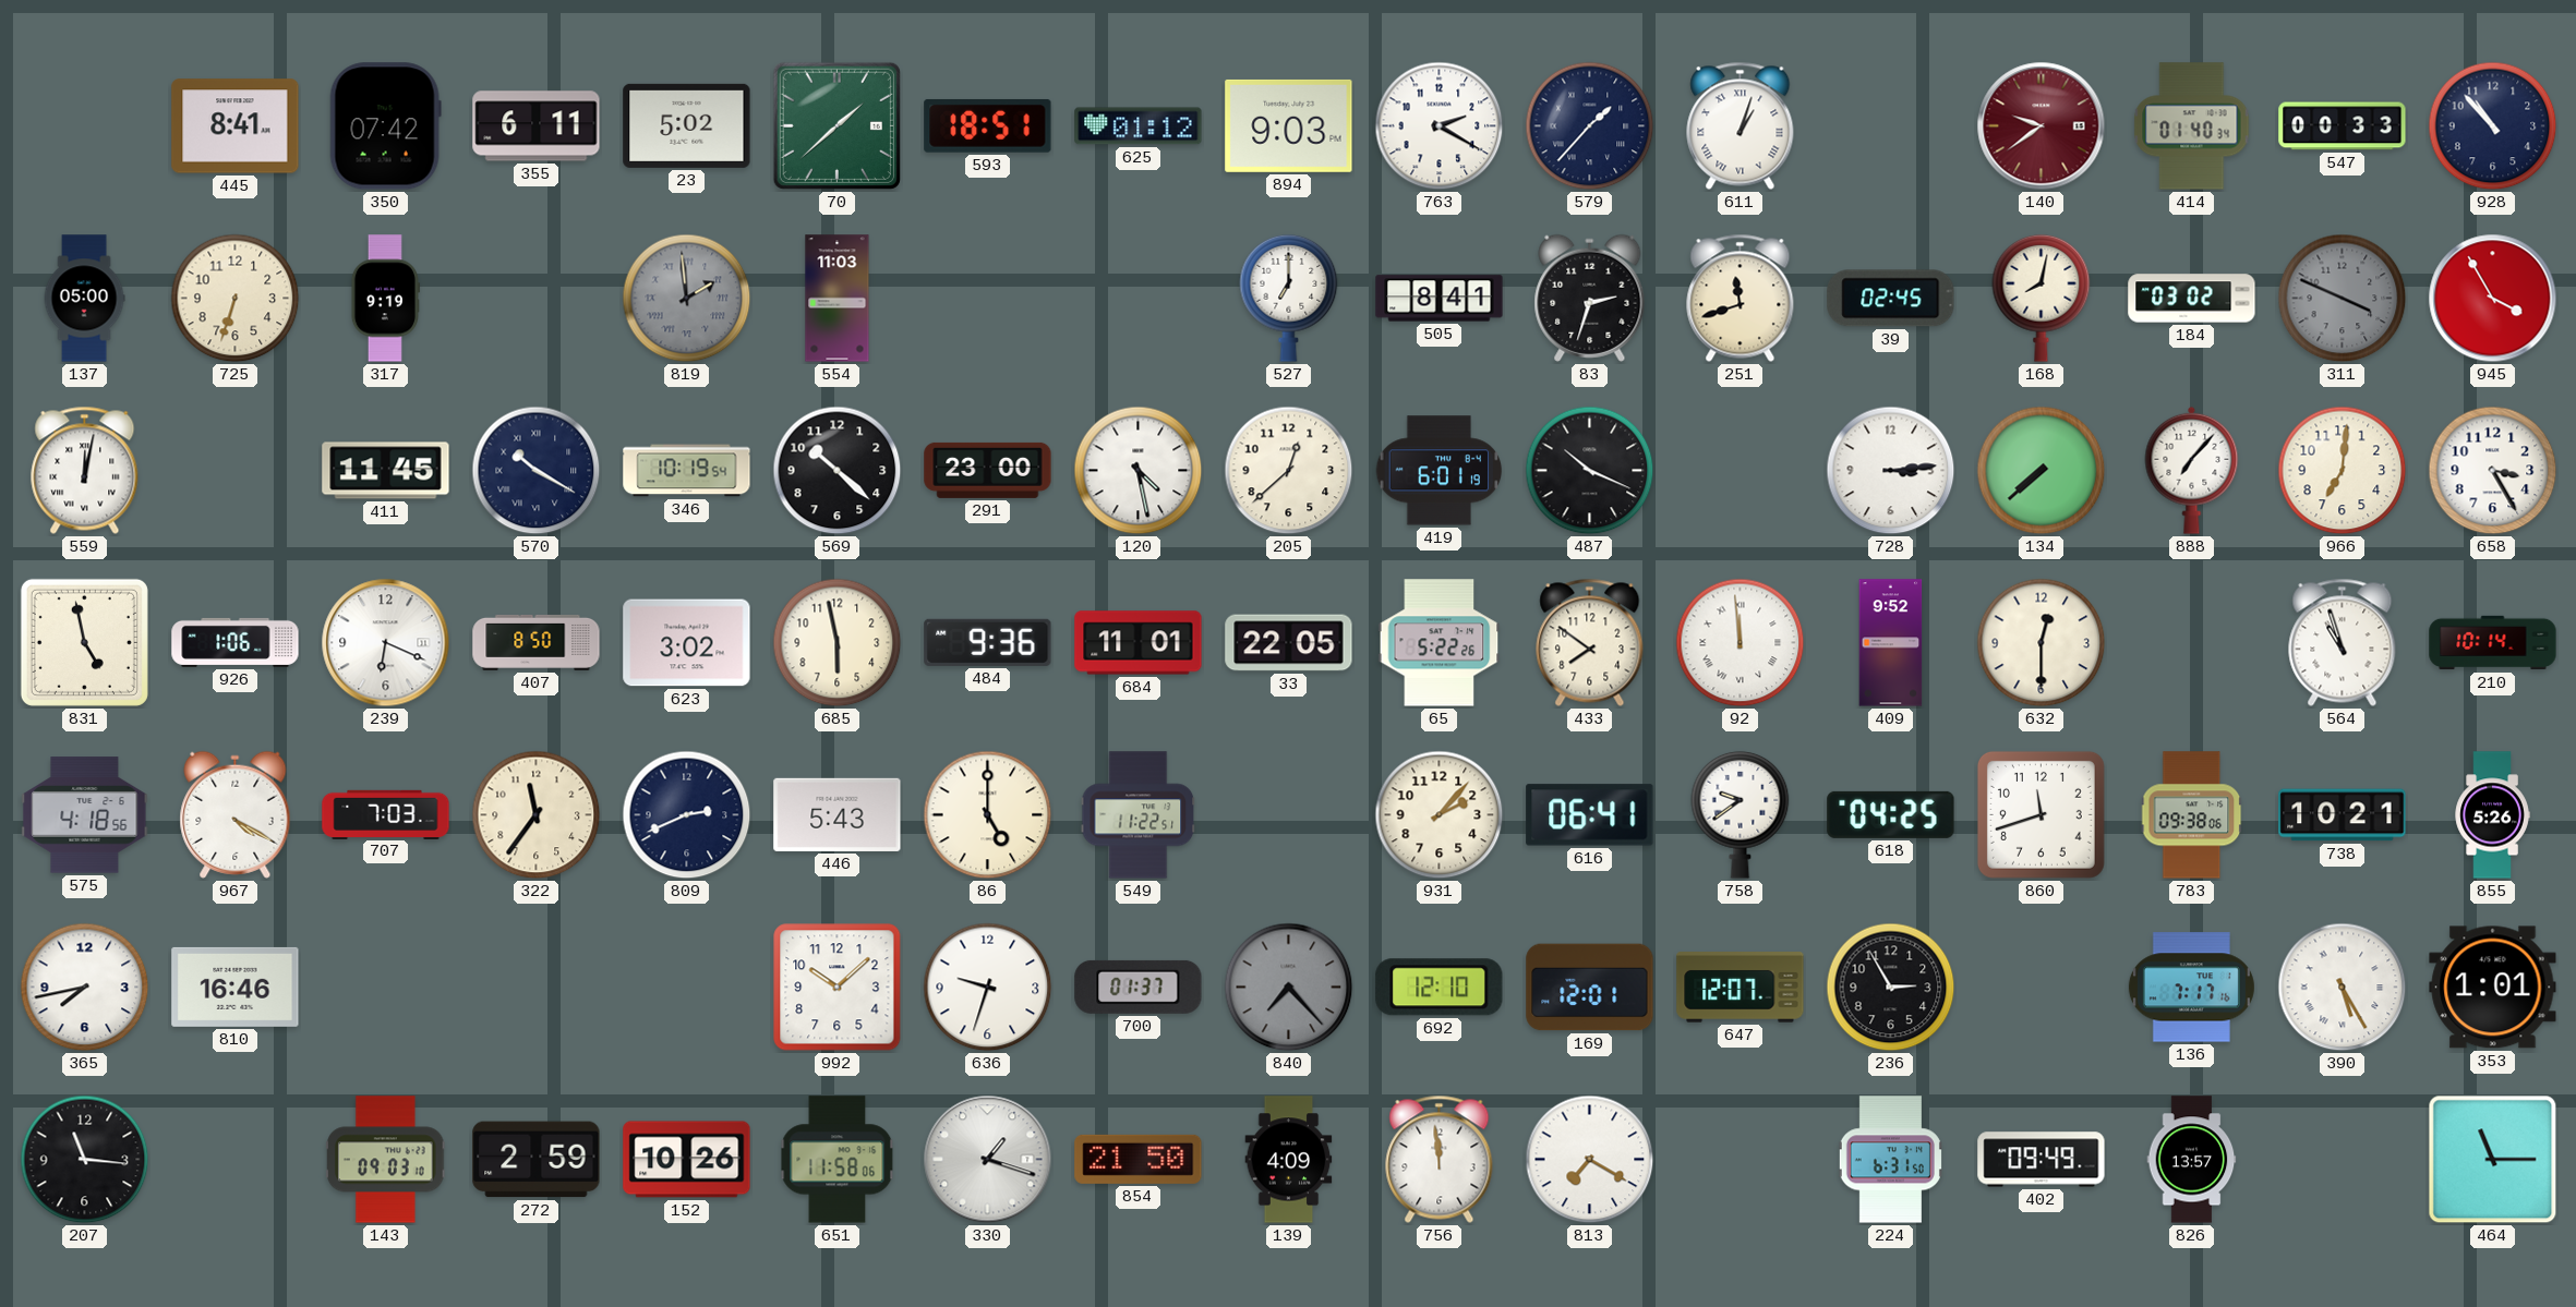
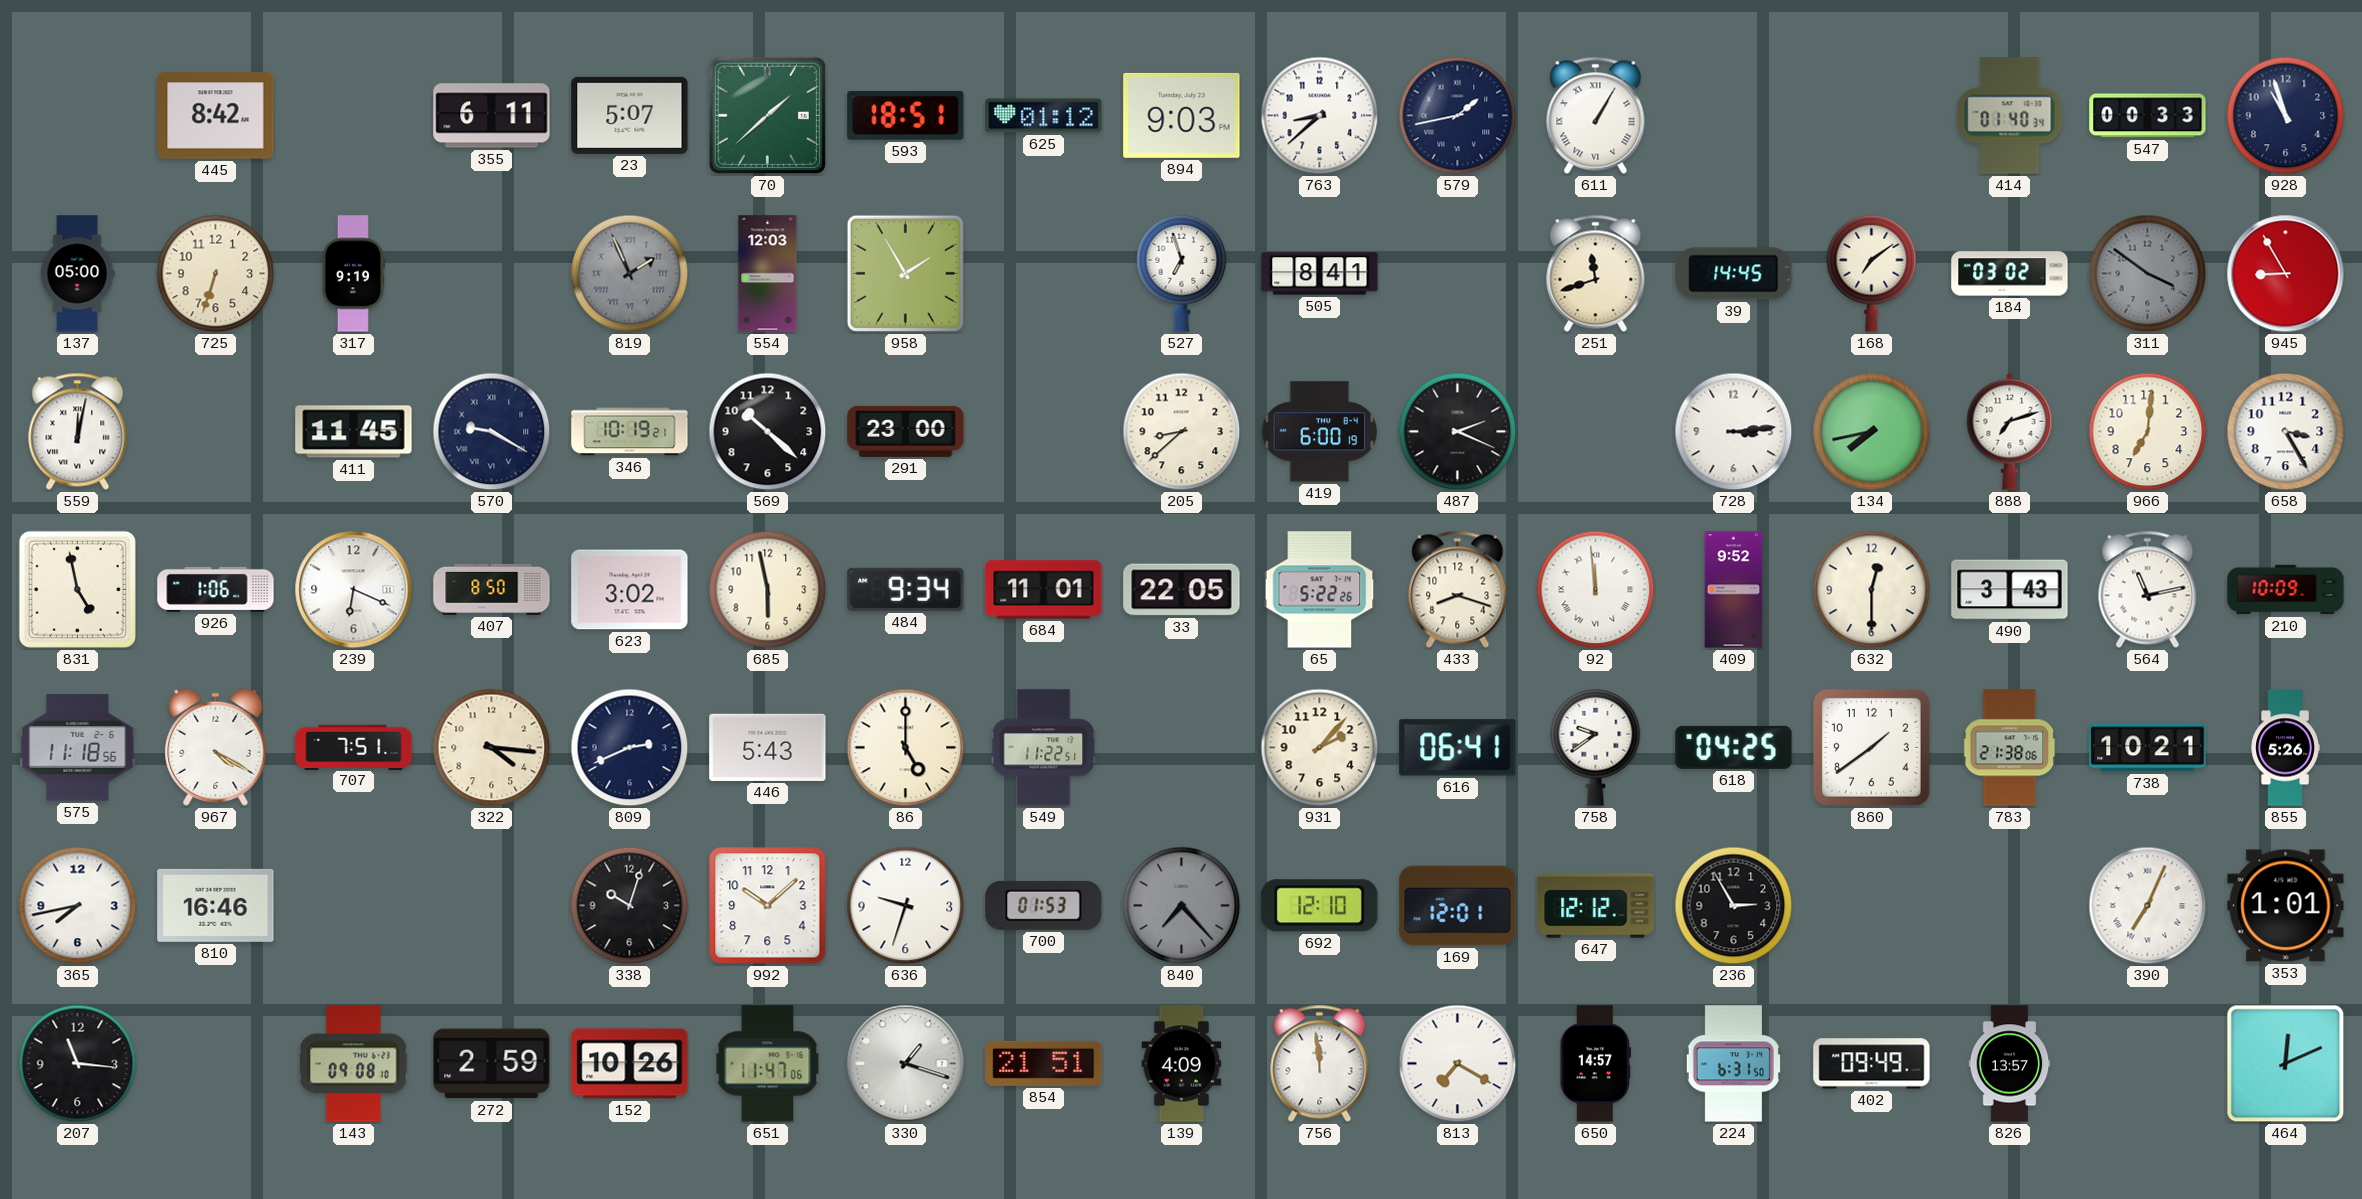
445: 8:41 -> 8:42
350: 07:42 -> none
23: 5:02 -> 5:07
763: 2:20 -> 8:38
579: 1:37 -> 1:43
611: 1:03 -> 1:05
140: 9:39 -> none
928: 10:53 -> 10:57
819: 1:59 -> 1:56
554: 11:03 -> 12:03
958: none -> 1:55
527: 7:00 -> 6:57
83: 2:33 -> none
39: 02:45 -> 14:45
168: 8:02 -> 7:09
311: 3:49 -> 3:51
945: 3:55 -> 8:55
570: 10:20 -> 9:20
346: 10:19:54 -> 10:19:21
120: 4:28 -> none
205: 12:38 -> 8:38
419: 6:01 -> 6:00
487: 10:19 -> 2:19
134: 7:38 -> 7:43
888: 7:07 -> 7:12
484: 9:36 -> 9:34
433: 7:51 -> 8:18
490: none -> 3:43
564: 10:57 -> 11:13
210: 10:14 -> 10:09
575: 4:18 -> 11:18
707: 7:03 -> 7:51
322: 11:36 -> 4:16
860: 11:42 -> 1:39
783: 09:38 -> 21:38
338: none -> 10:03
700: 01:37 -> 01:53
647: 12:07 -> 12:12
136: 7:17 -> none
390: 5:25 -> 7:04
143: 09:03 -> 09:08
651: 11:58 -> 11:47
854: 21:50 -> 21:51
650: none -> 14:57
464: 11:15 -> 12:11
